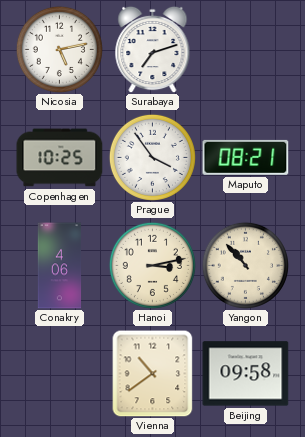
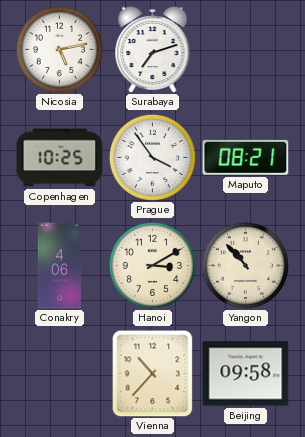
Hanoi: 3:13 -> 3:10
Vienna: 10:39 -> 10:37
